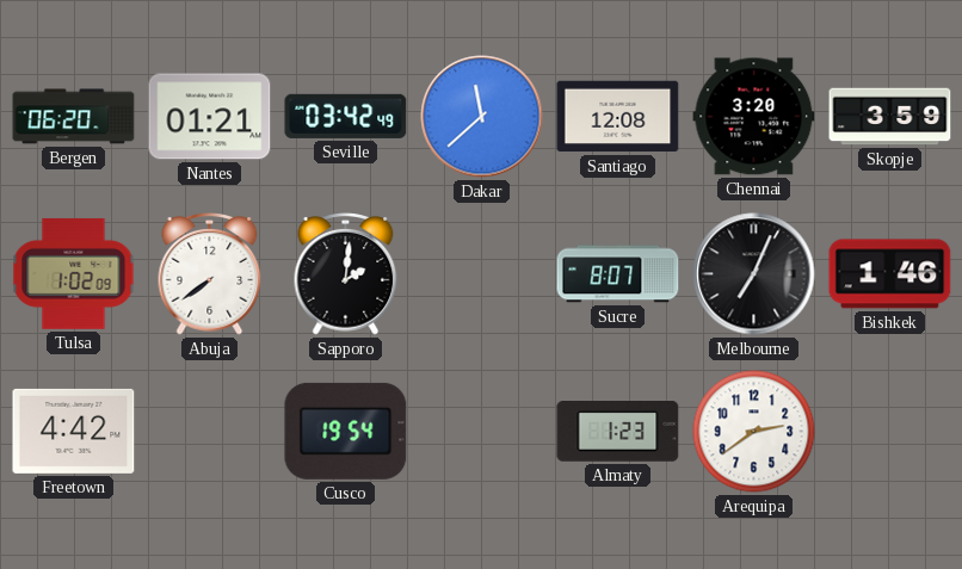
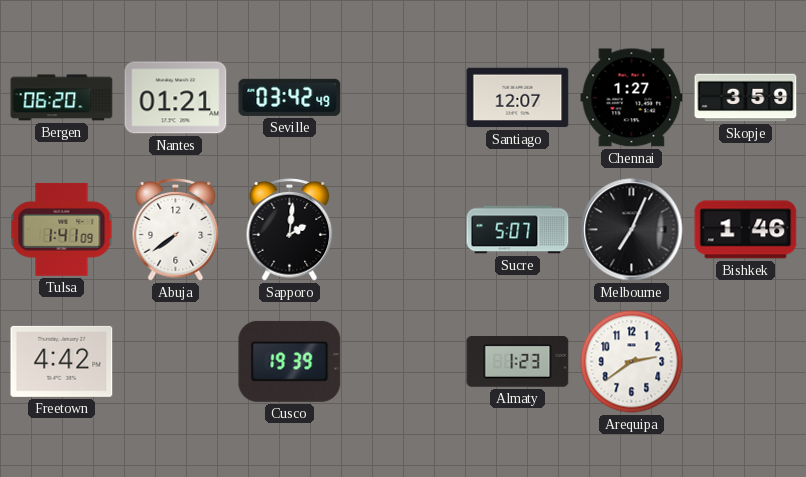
Dakar: 11:38 -> none
Santiago: 12:08 -> 12:07
Chennai: 3:20 -> 1:27
Tulsa: 1:02 -> 1:41
Sucre: 8:07 -> 5:07
Cusco: 19:54 -> 19:39
